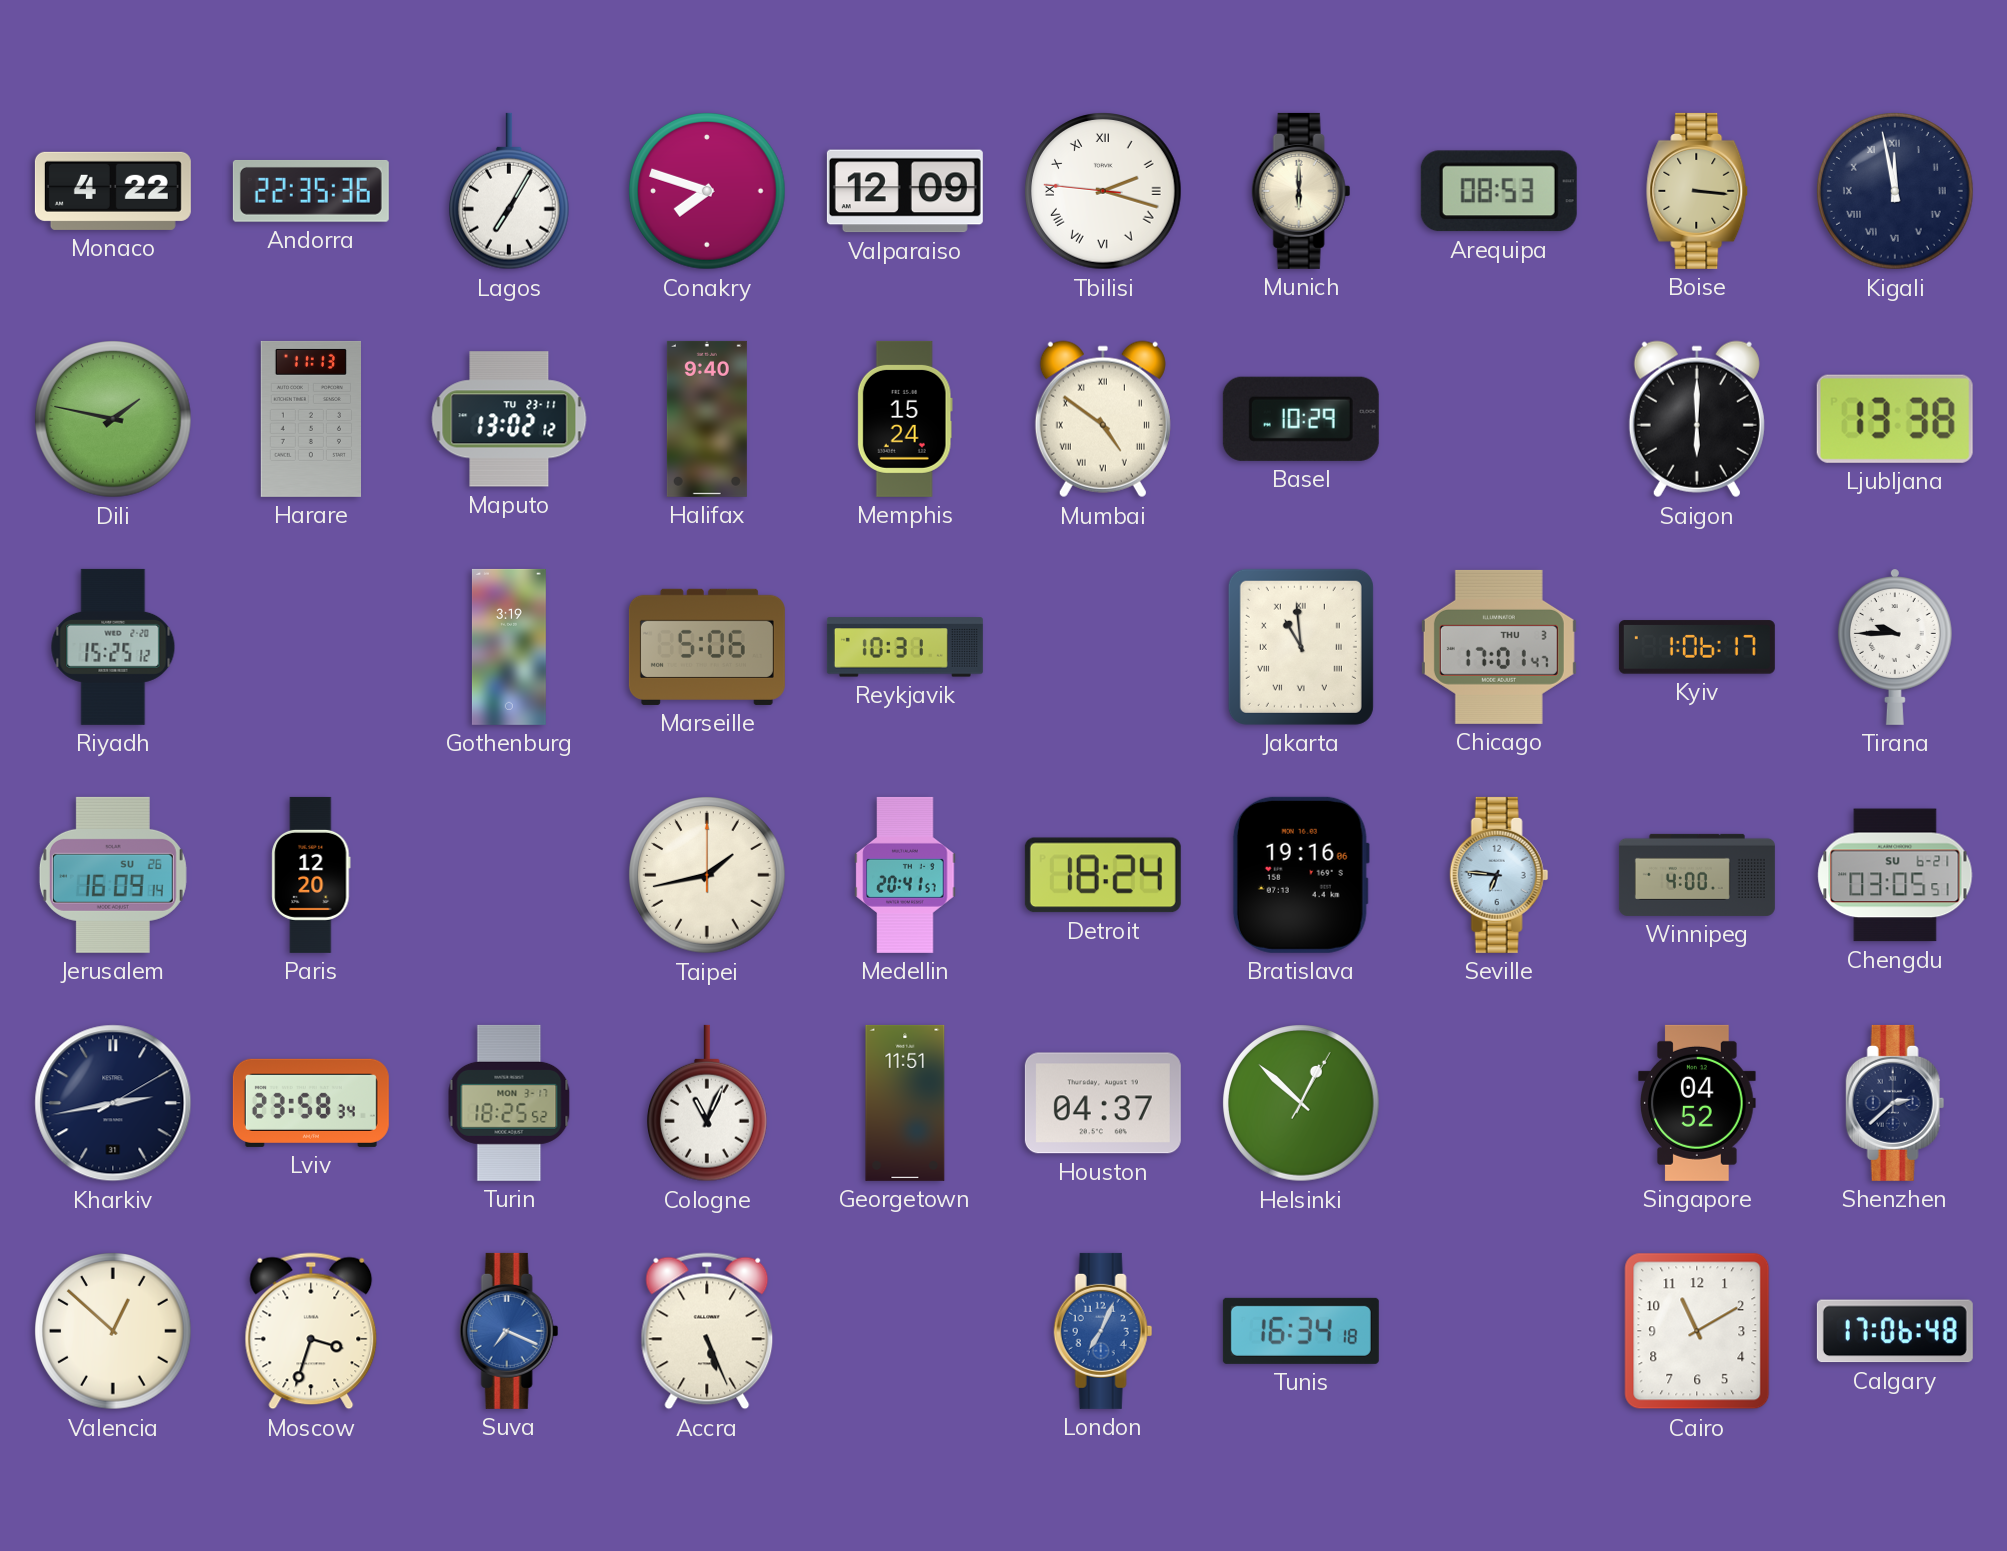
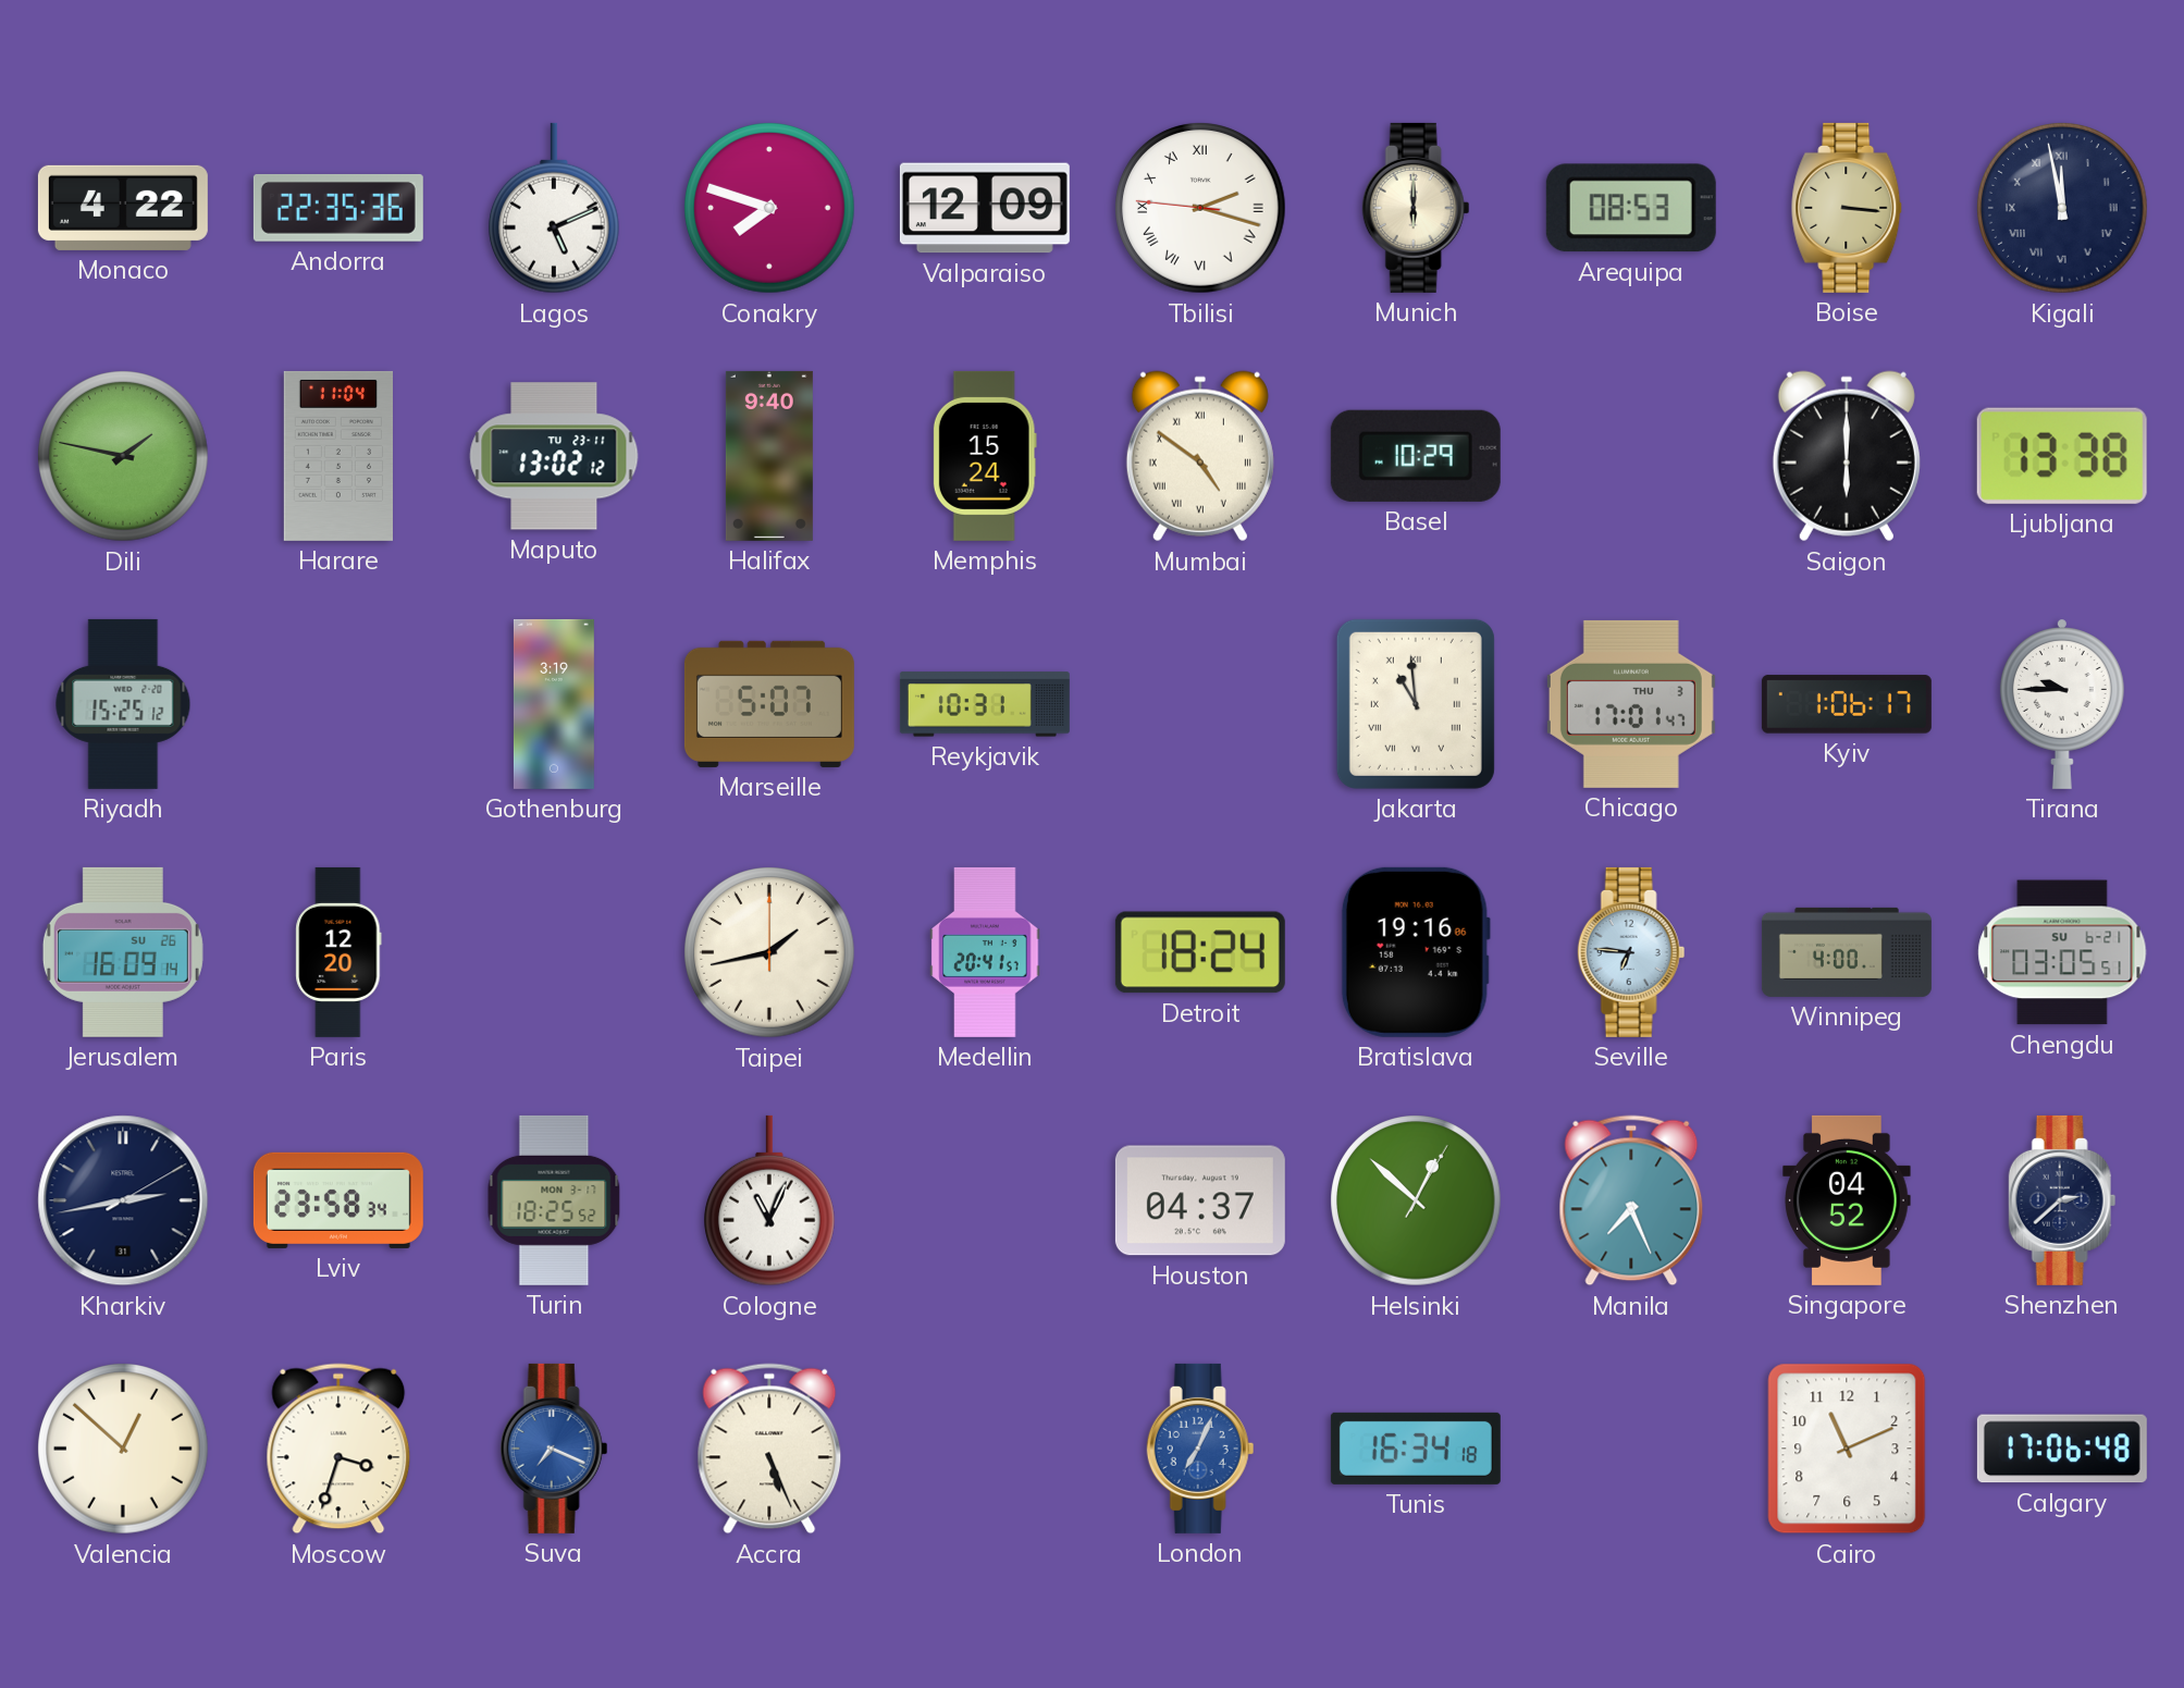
Lagos: 7:05 -> 5:11
Harare: 11:13 -> 11:04
Marseille: 5:06 -> 5:07
Georgetown: 11:51 -> none
Manila: none -> 7:26
Cairo: 11:10 -> 11:11
